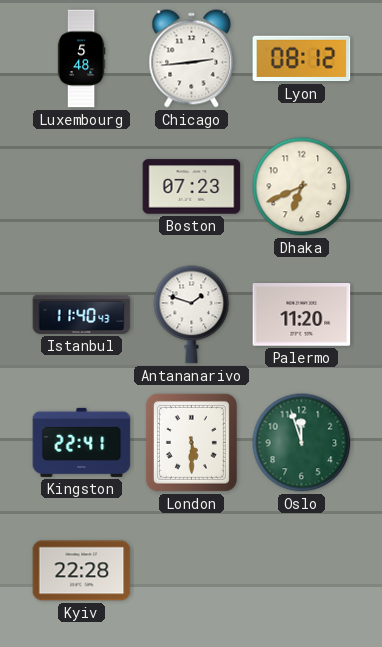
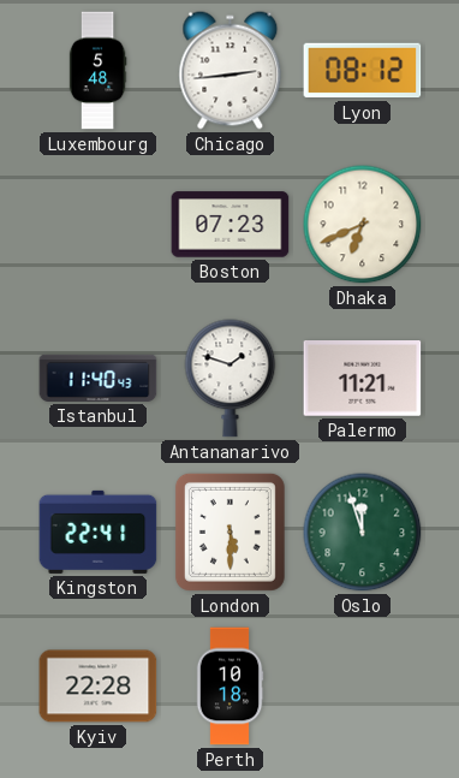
Palermo: 11:20 -> 11:21
Perth: none -> 10:18
